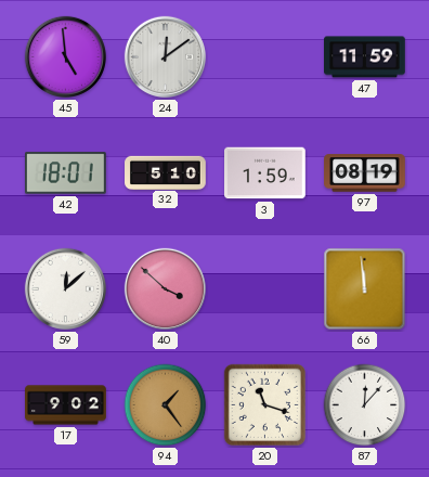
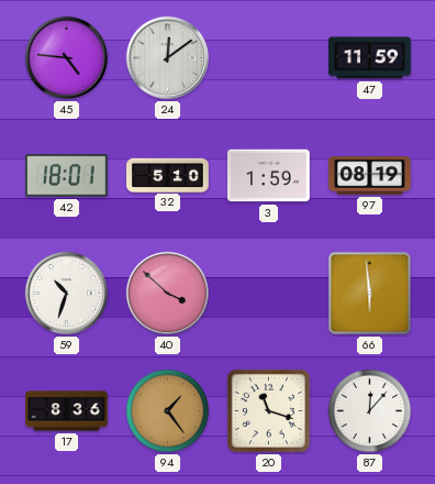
45: 4:59 -> 4:46
59: 12:08 -> 10:33
66: 11:59 -> 5:59
17: 9:02 -> 8:36
